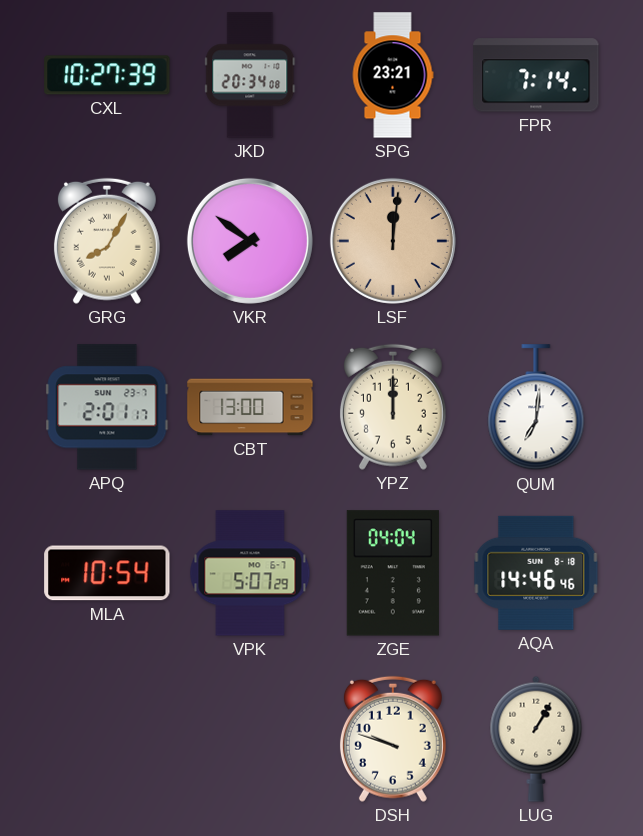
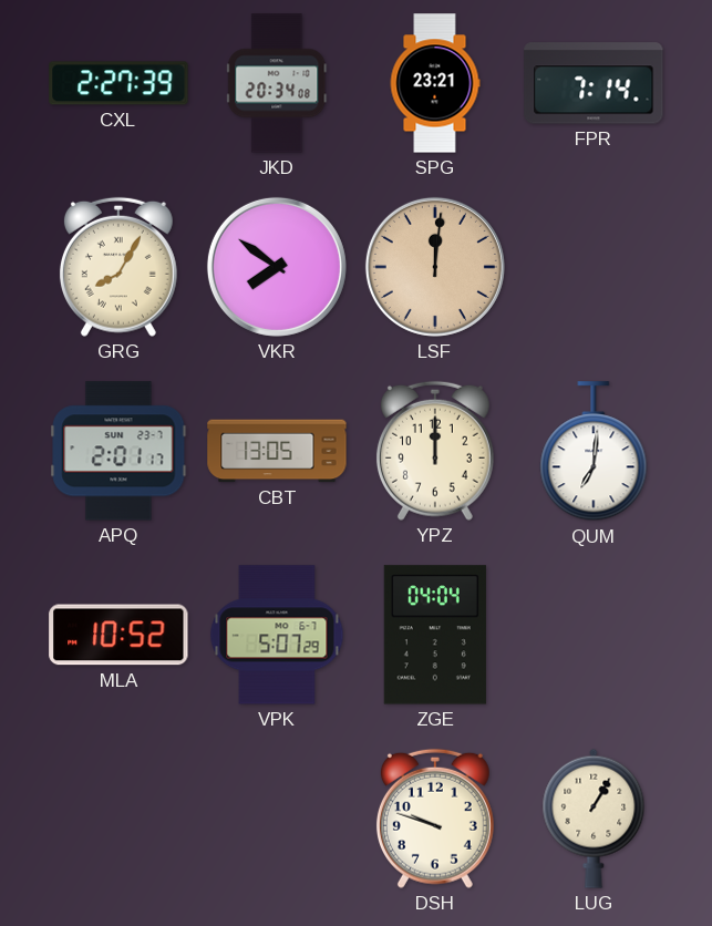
CXL: 10:27 -> 2:27
CBT: 13:00 -> 13:05
MLA: 10:54 -> 10:52
AQA: 14:46 -> none
